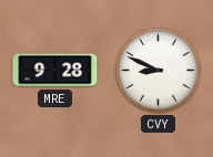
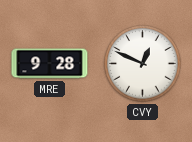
CVY: 8:49 -> 12:49
